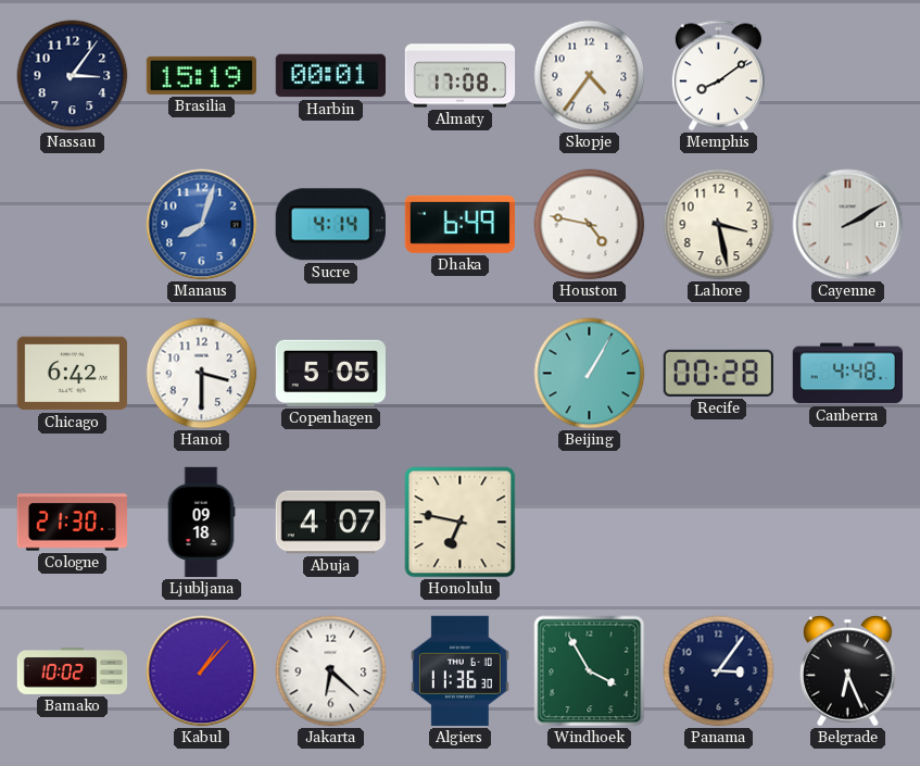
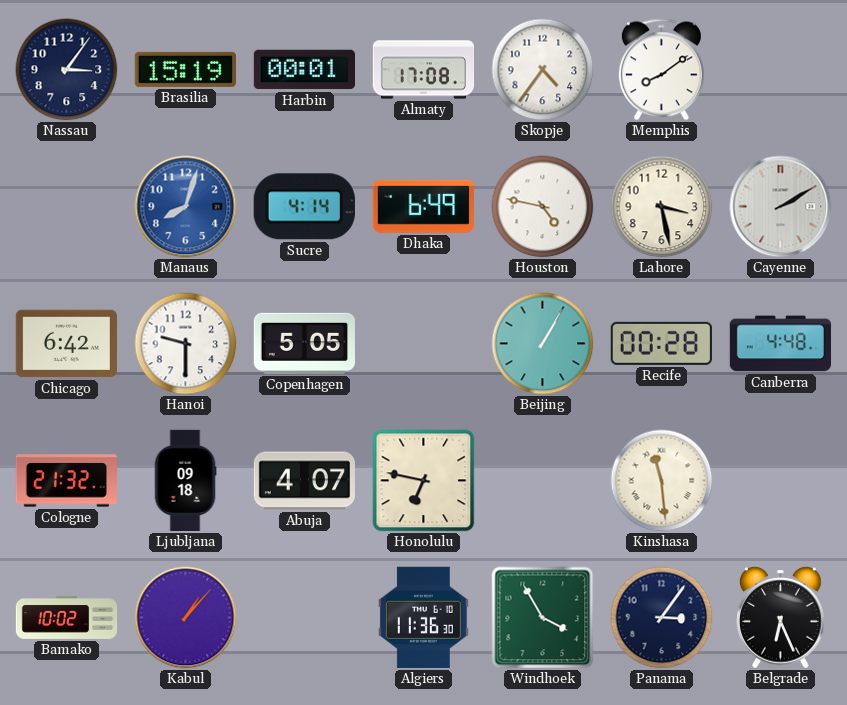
Hanoi: 3:30 -> 9:30
Cologne: 21:30 -> 21:32
Kinshasa: none -> 11:29
Jakarta: 6:22 -> none
